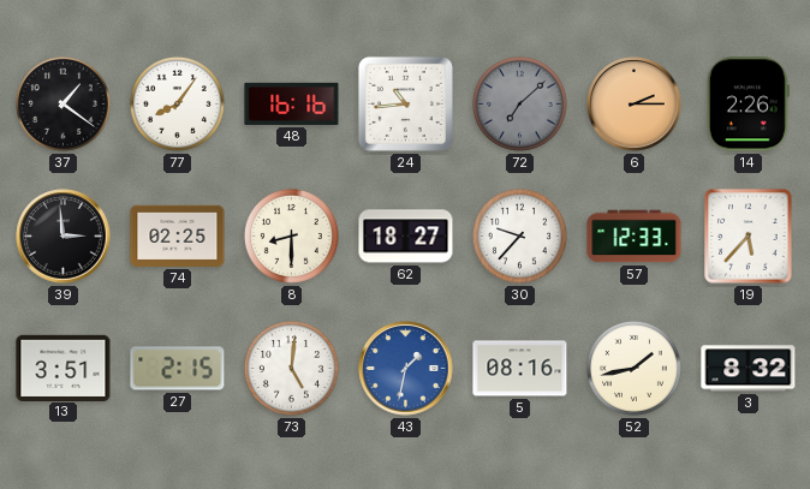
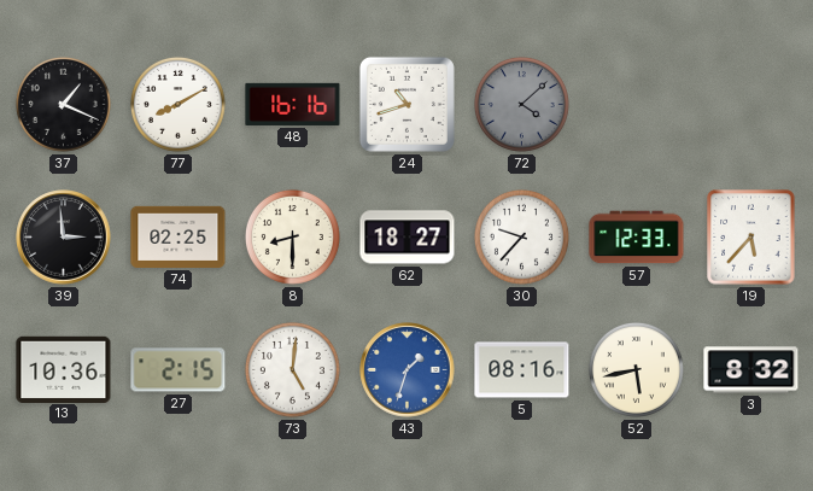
37: 1:21 -> 1:19
77: 8:06 -> 8:10
24: 10:44 -> 10:42
72: 7:08 -> 4:08
6: 2:15 -> none
14: 2:26 -> none
13: 3:51 -> 10:36
43: 1:32 -> 1:33
52: 1:43 -> 5:43
